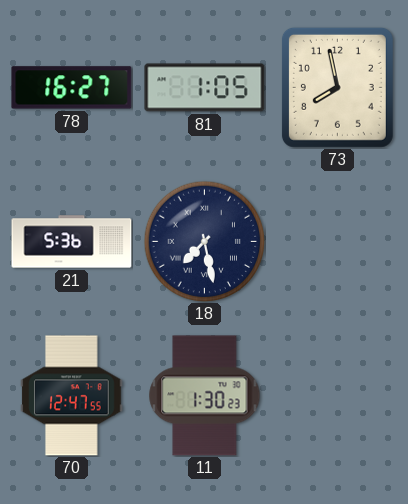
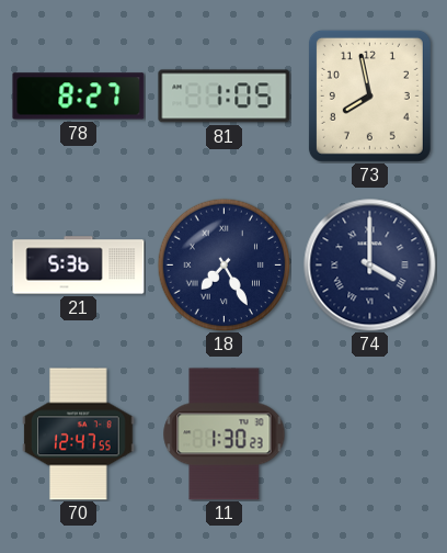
78: 16:27 -> 8:27
18: 7:28 -> 7:25
74: none -> 4:00
